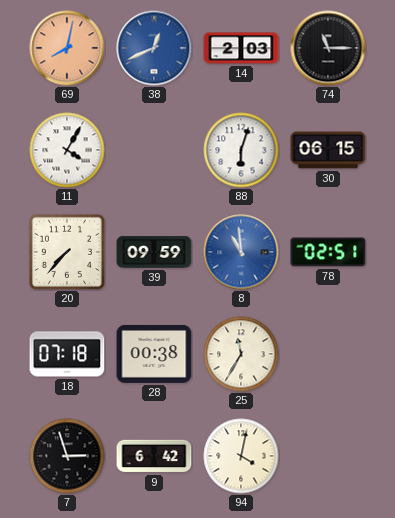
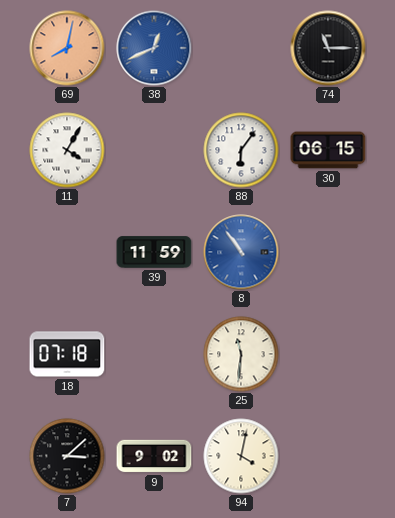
14: 2:03 -> none
88: 6:03 -> 6:06
20: 7:37 -> none
39: 09:59 -> 11:59
8: 10:59 -> 10:54
78: 02:51 -> none
28: 00:38 -> none
25: 11:35 -> 11:31
7: 2:57 -> 3:08
9: 6:42 -> 9:02
